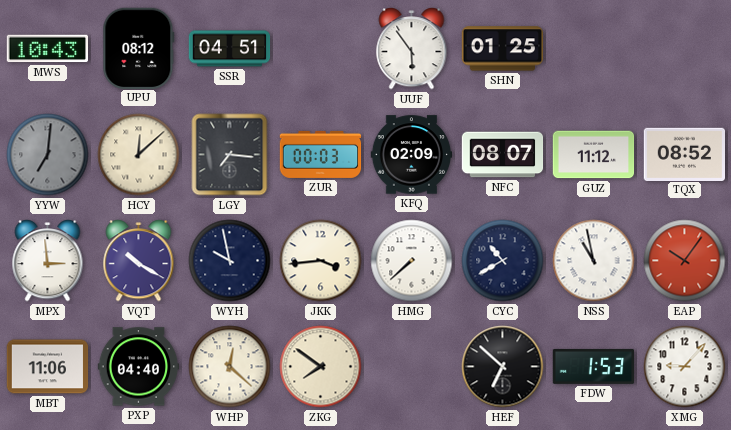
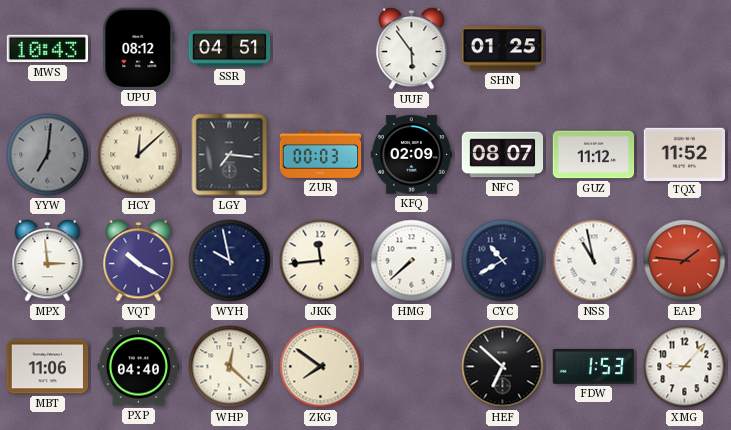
TQX: 08:52 -> 11:52
JKK: 3:44 -> 11:44
EAP: 10:06 -> 1:46
